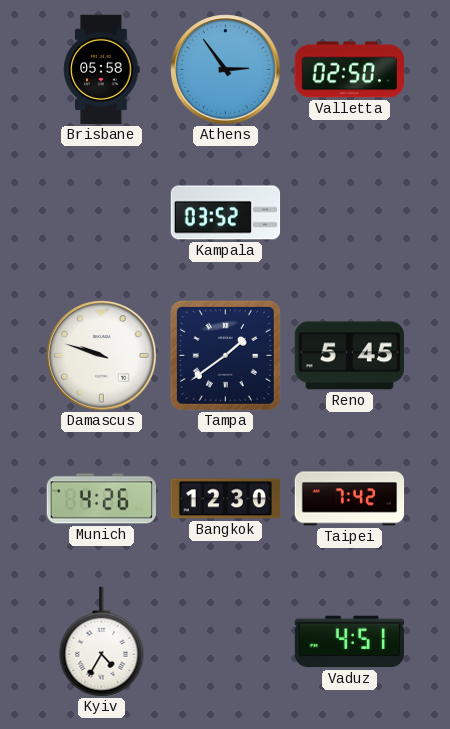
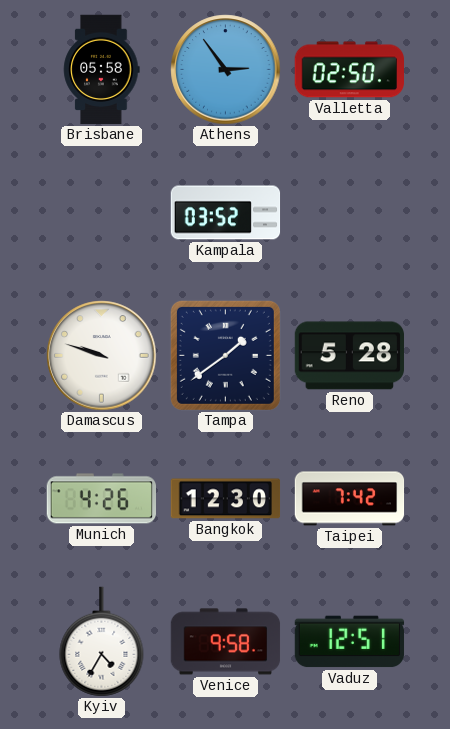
Reno: 5:45 -> 5:28
Venice: none -> 9:58
Vaduz: 4:51 -> 12:51
